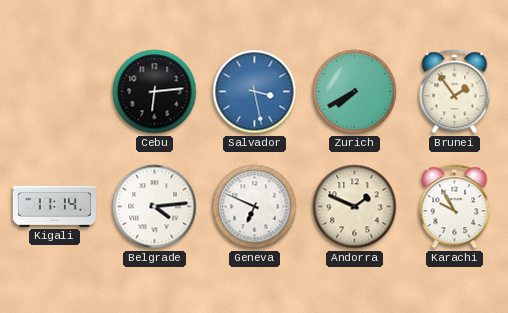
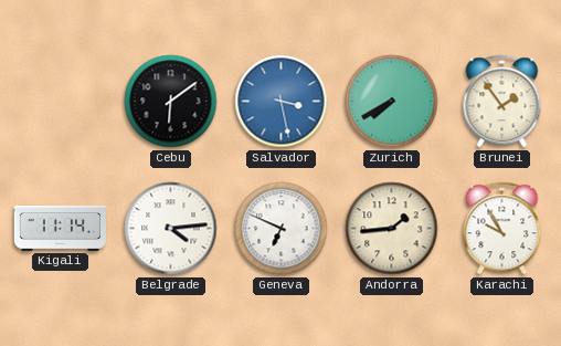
Cebu: 6:14 -> 6:09
Andorra: 1:49 -> 1:44
